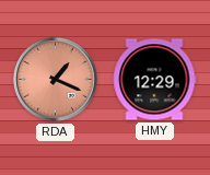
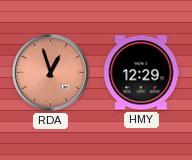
RDA: 1:19 -> 12:57
